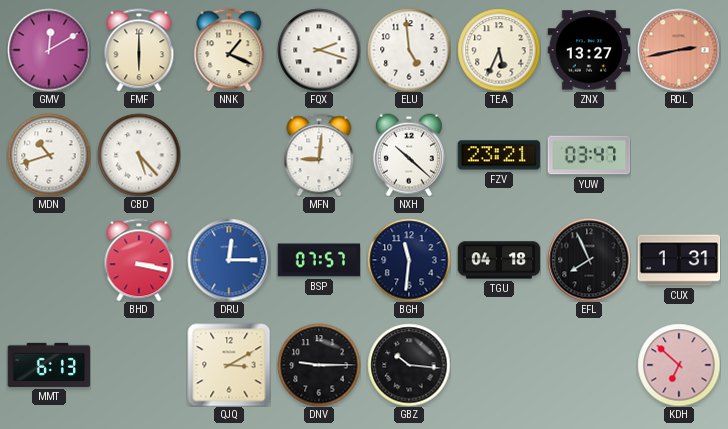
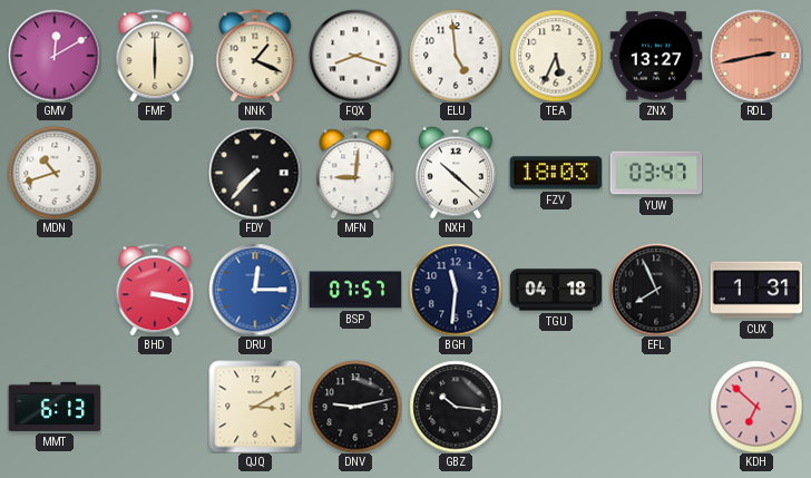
FQX: 2:18 -> 8:18
CBD: 5:23 -> none
FDY: none -> 7:37
FZV: 23:21 -> 18:03
DNV: 9:15 -> 9:13
